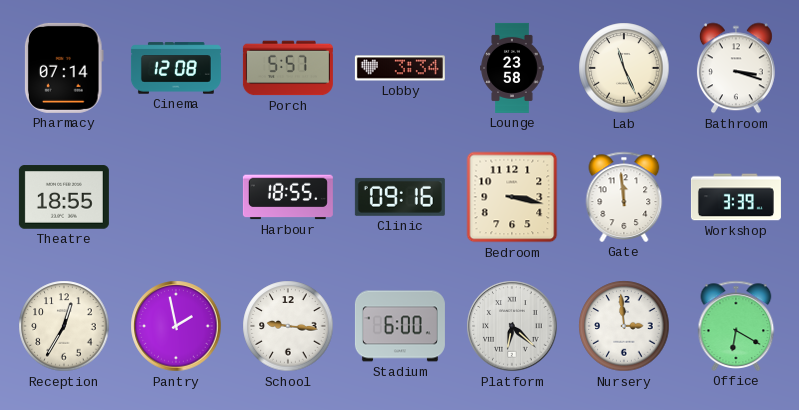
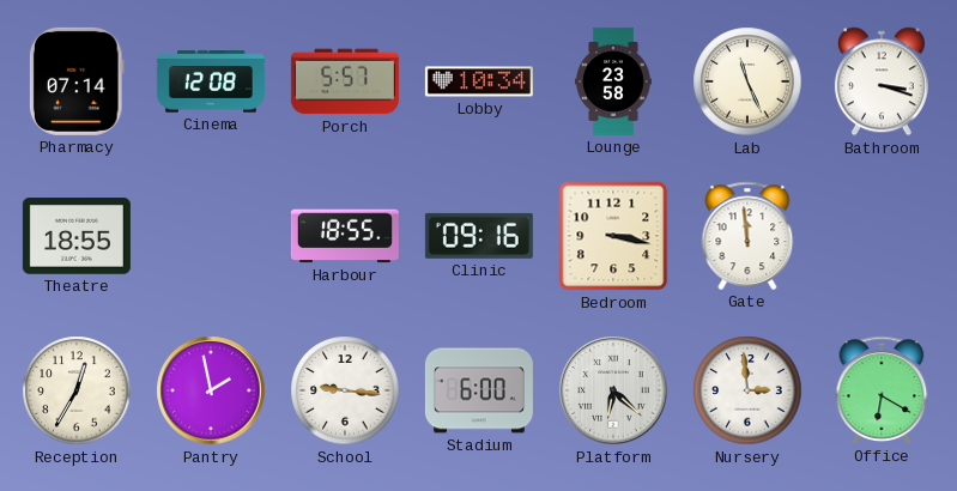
Lobby: 3:34 -> 10:34
Workshop: 3:39 -> none
